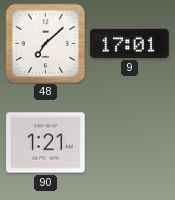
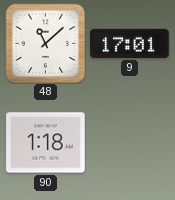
48: 7:08 -> 11:08
90: 1:21 -> 1:18
